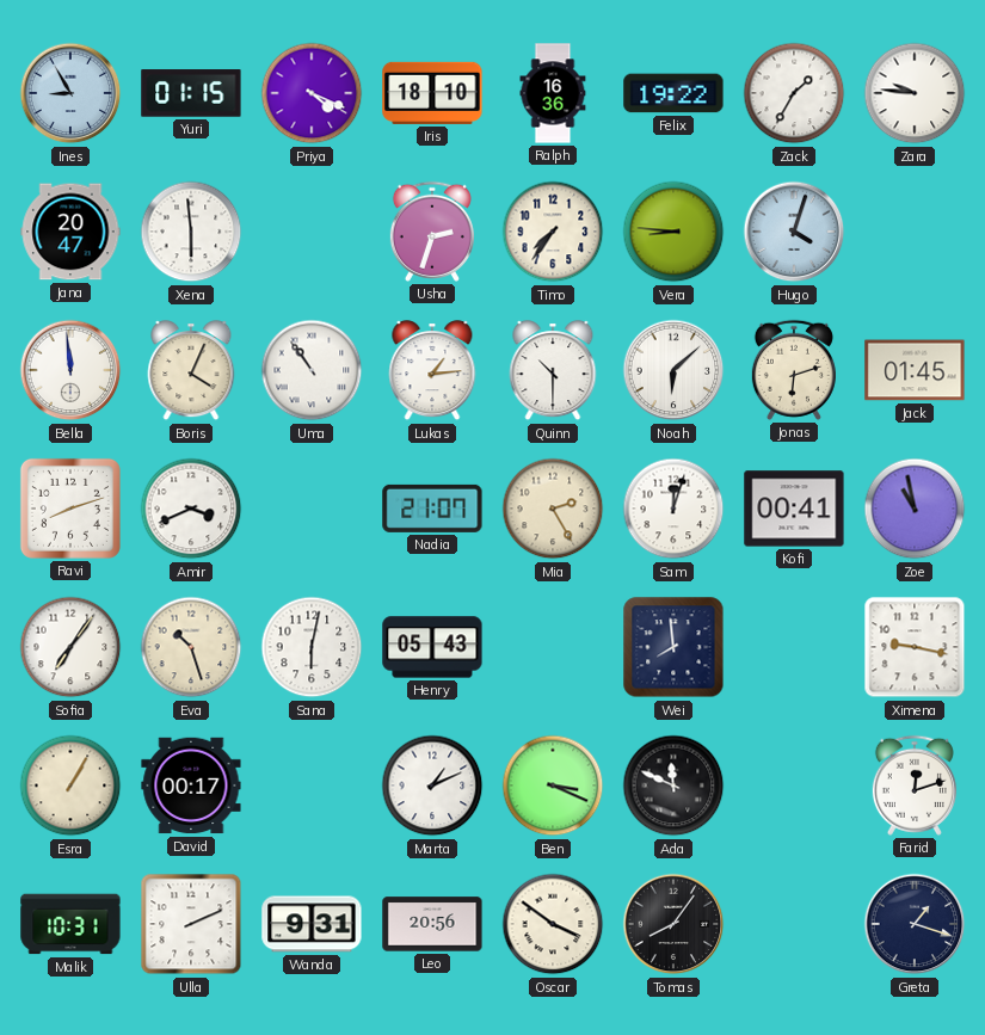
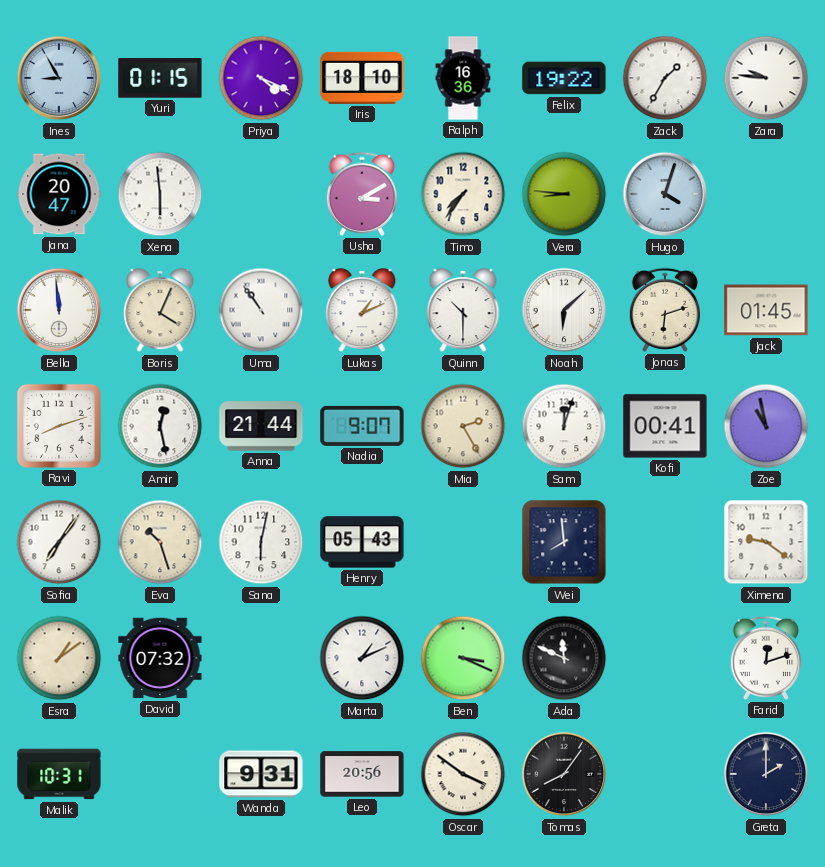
Usha: 2:33 -> 3:10
Lukas: 1:14 -> 1:11
Amir: 3:41 -> 12:28
Anna: none -> 21:44
Nadia: 21:07 -> 9:07
Ximena: 9:17 -> 9:21
Esra: 1:05 -> 1:09
David: 00:17 -> 07:32
Ulla: 2:11 -> none
Greta: 1:18 -> 2:00
